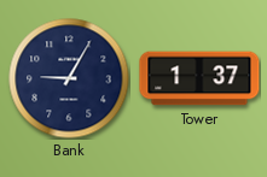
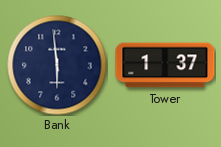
Bank: 9:05 -> 5:59
